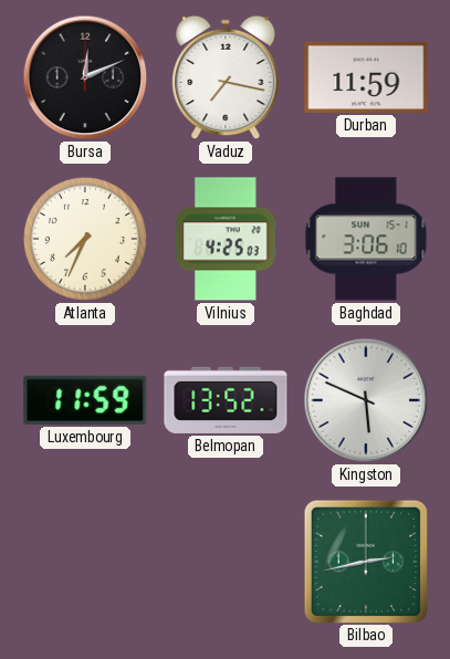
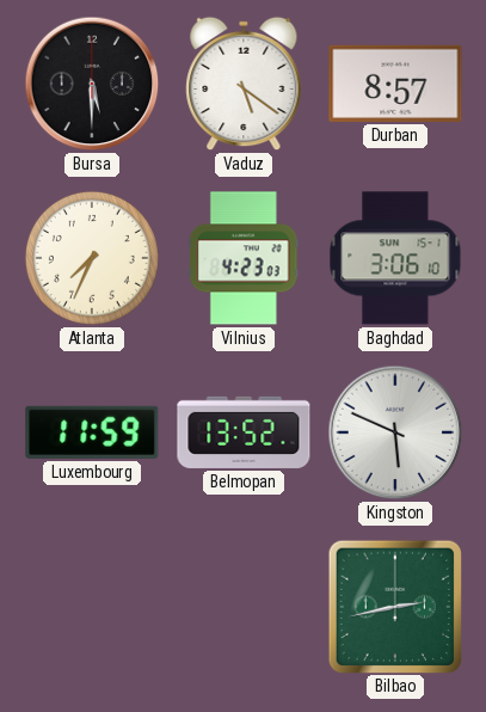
Bursa: 12:11 -> 5:30
Vaduz: 7:17 -> 5:21
Durban: 11:59 -> 8:57
Vilnius: 4:25 -> 4:23
